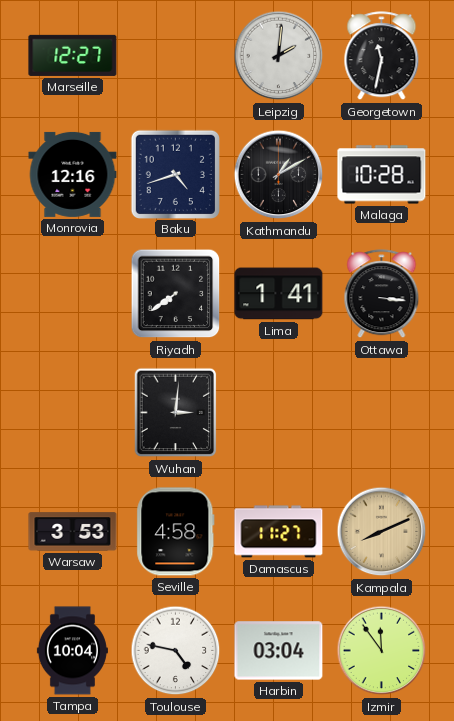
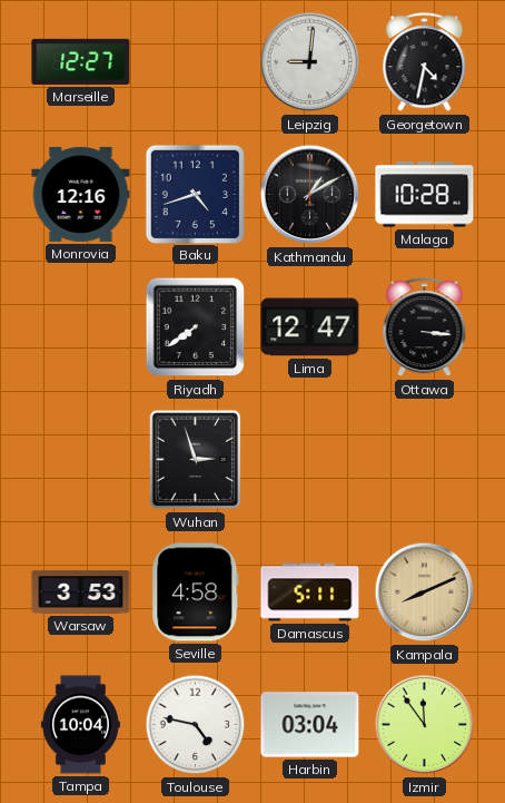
Leipzig: 2:01 -> 9:01
Georgetown: 11:32 -> 4:32
Lima: 1:41 -> 12:47
Wuhan: 3:01 -> 2:57
Damascus: 11:27 -> 5:11
